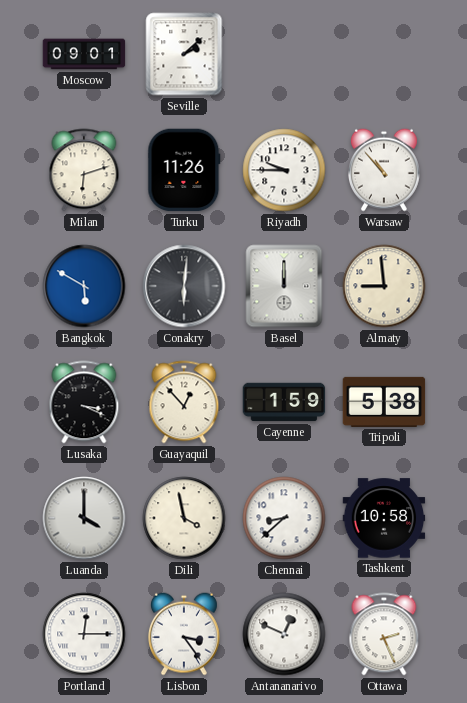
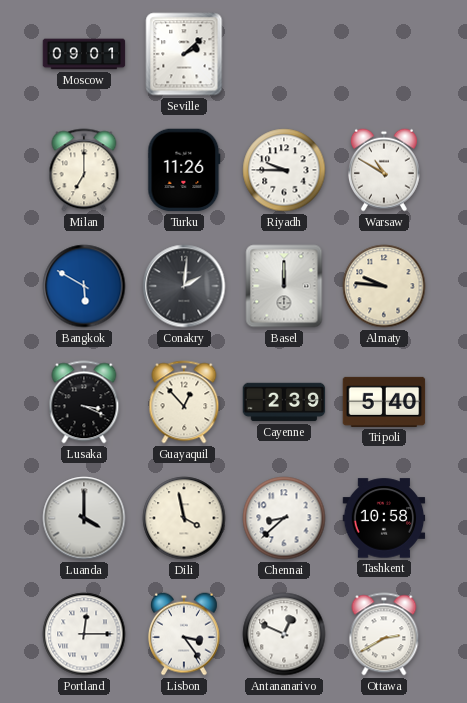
Milan: 6:12 -> 7:00
Warsaw: 10:53 -> 10:50
Conakry: 6:01 -> 2:01
Almaty: 8:59 -> 9:46
Cayenne: 1:59 -> 2:39
Tripoli: 5:38 -> 5:40
Ottawa: 2:26 -> 2:40
